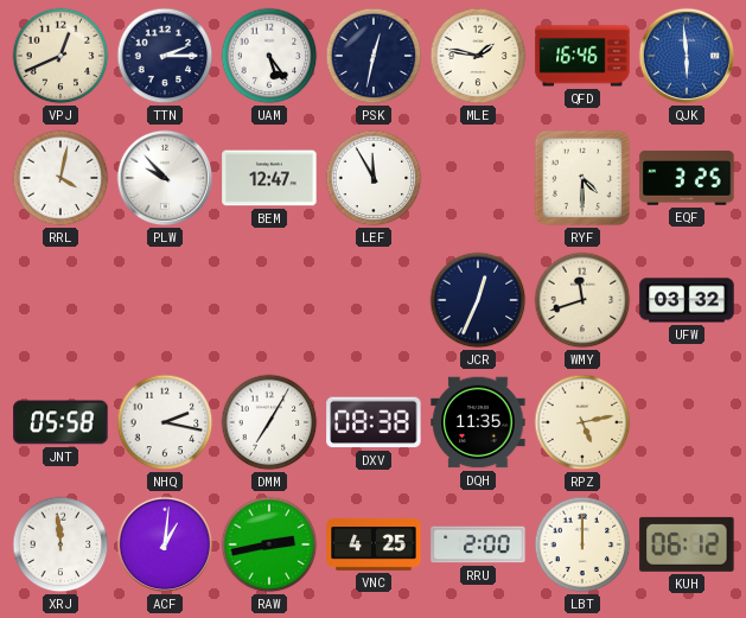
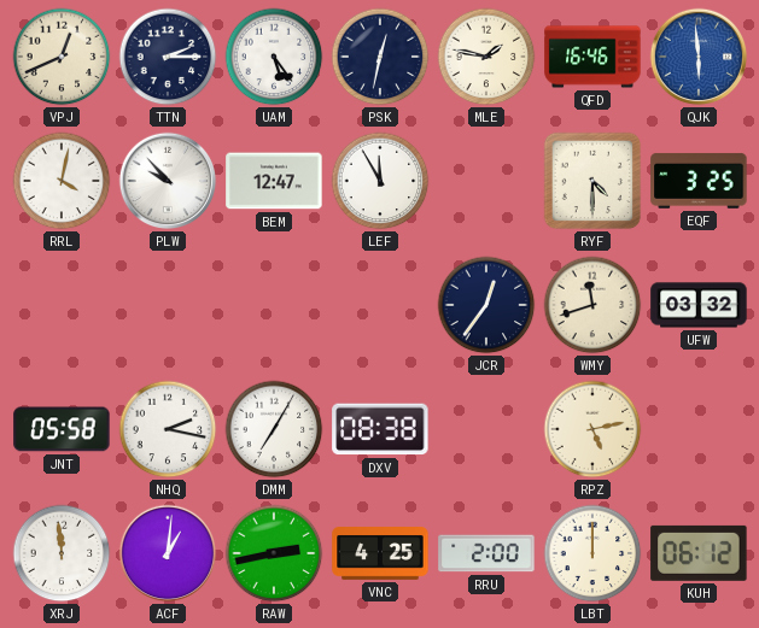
JCR: 12:34 -> 12:36
DQH: 11:35 -> none
